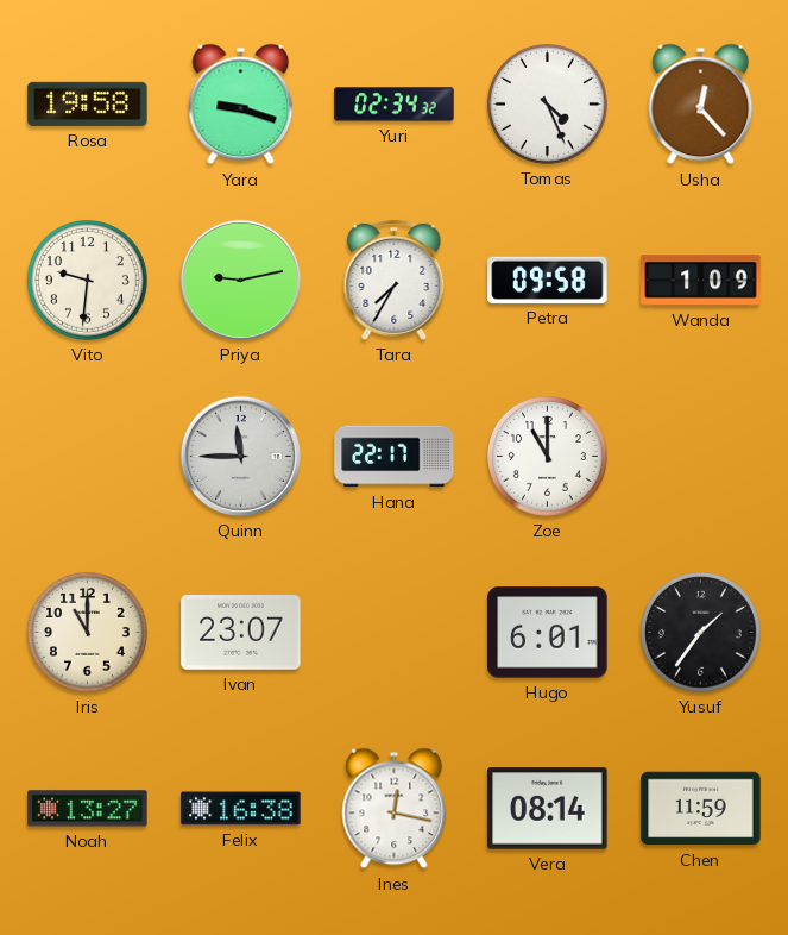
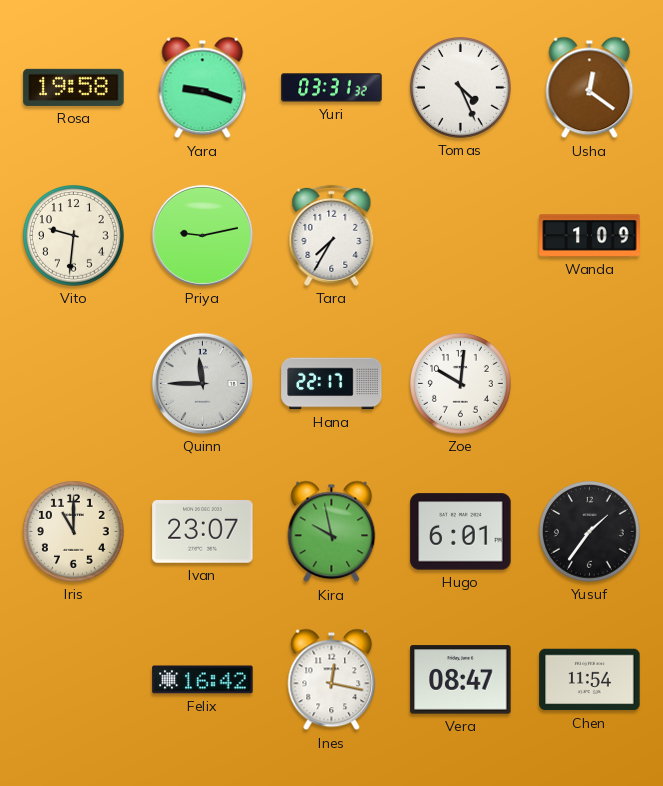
Yuri: 02:34 -> 03:31
Usha: 12:23 -> 12:21
Petra: 09:58 -> none
Zoe: 11:00 -> 10:01
Kira: none -> 9:58
Noah: 13:27 -> none
Felix: 16:38 -> 16:42
Vera: 08:14 -> 08:47
Chen: 11:59 -> 11:54
